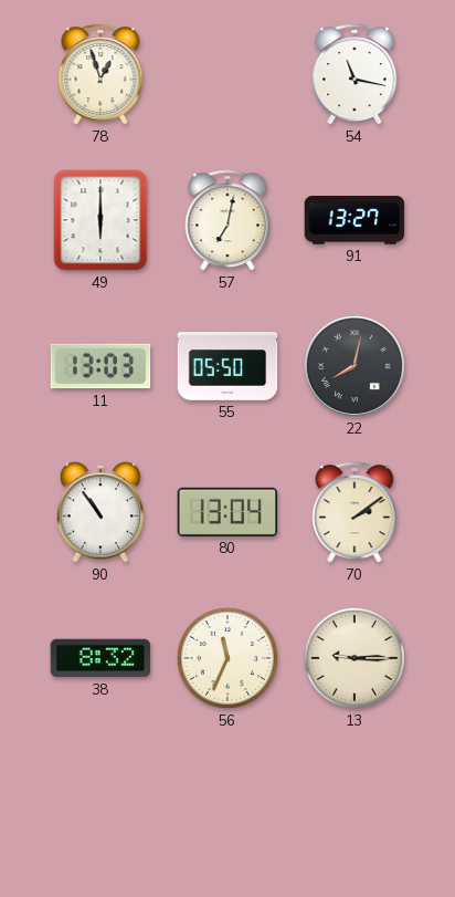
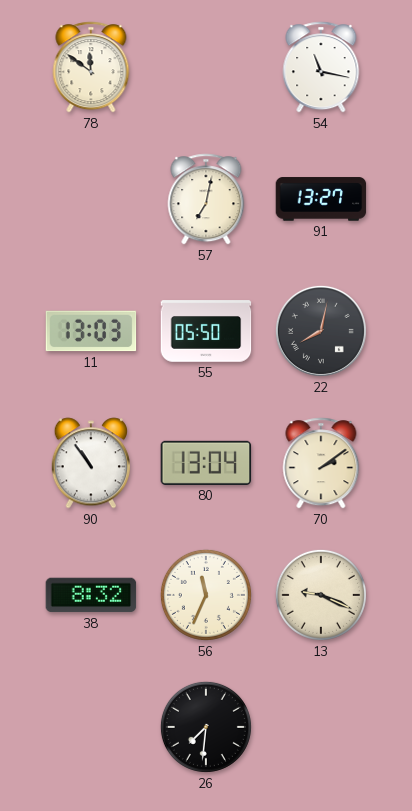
78: 12:57 -> 11:51
49: 6:00 -> none
13: 9:15 -> 9:19
26: none -> 7:31
